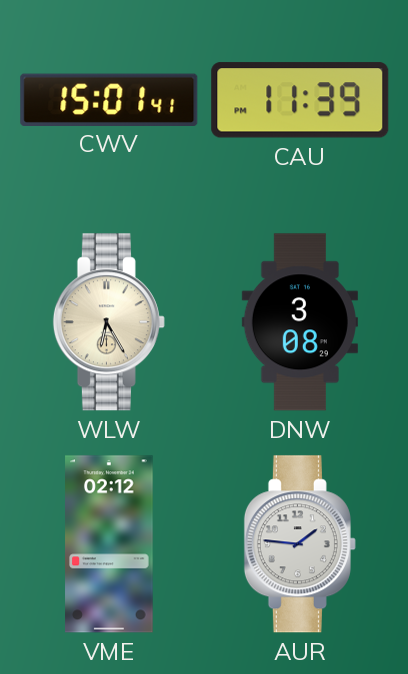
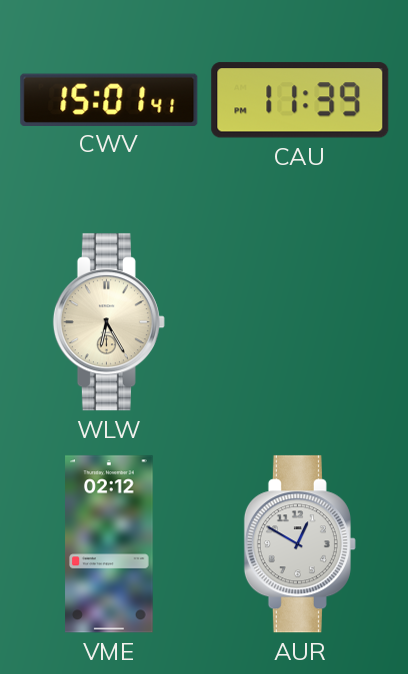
DNW: 3:08 -> none
AUR: 1:46 -> 12:50
